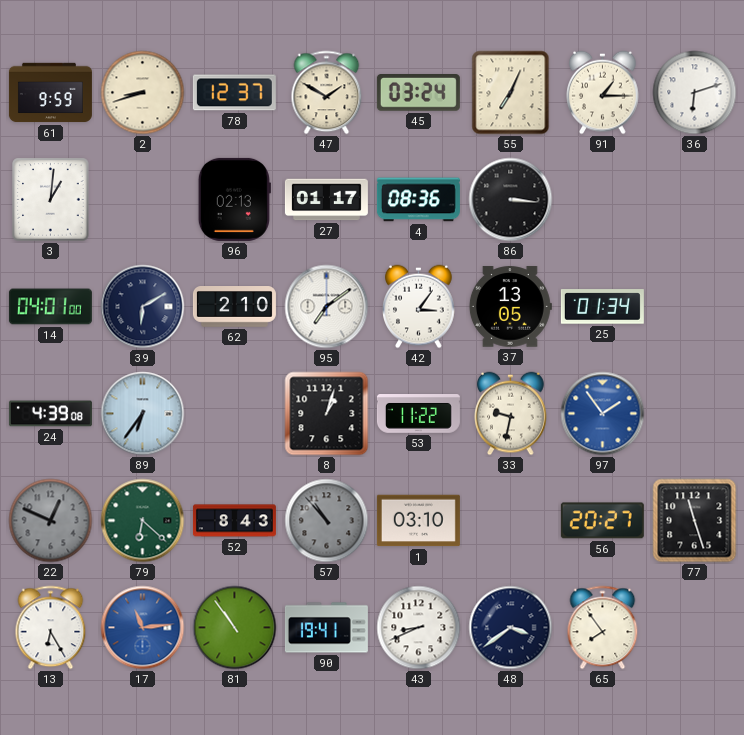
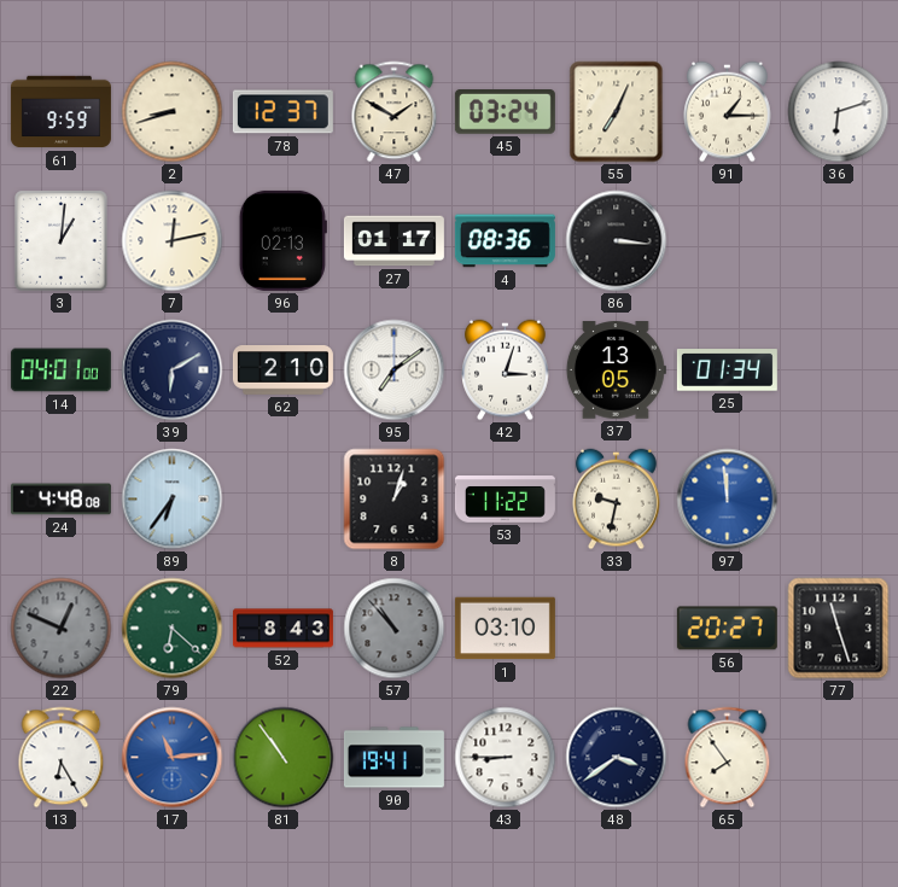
7: none -> 12:13
42: 3:06 -> 3:03
24: 4:39 -> 4:48
97: 1:54 -> 11:59
43: 8:41 -> 8:45
